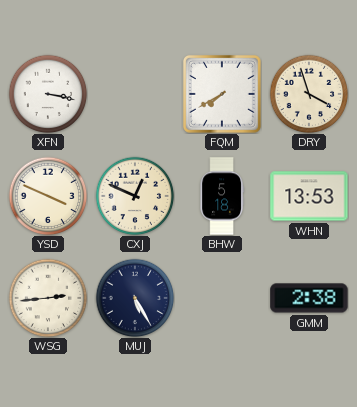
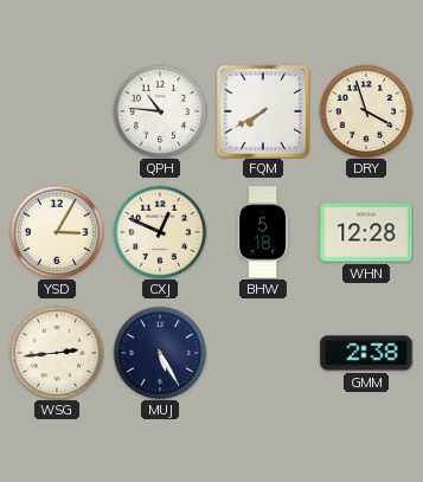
XFN: 3:17 -> none
QPH: none -> 10:46
YSD: 3:49 -> 3:05
WHN: 13:53 -> 12:28
